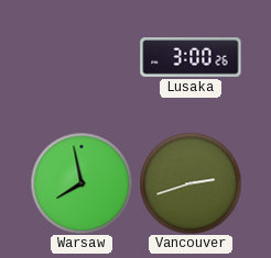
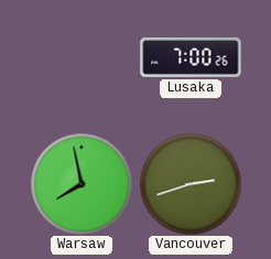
Lusaka: 3:00 -> 7:00
